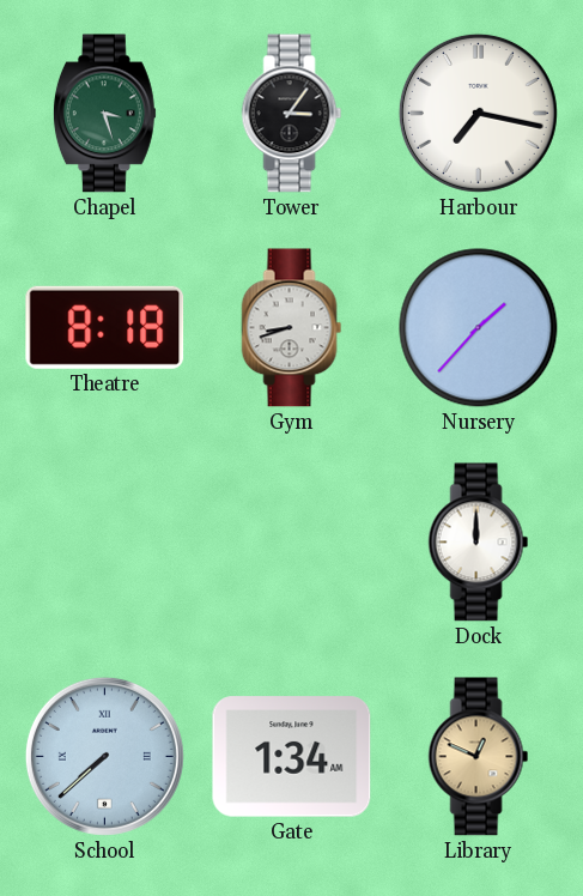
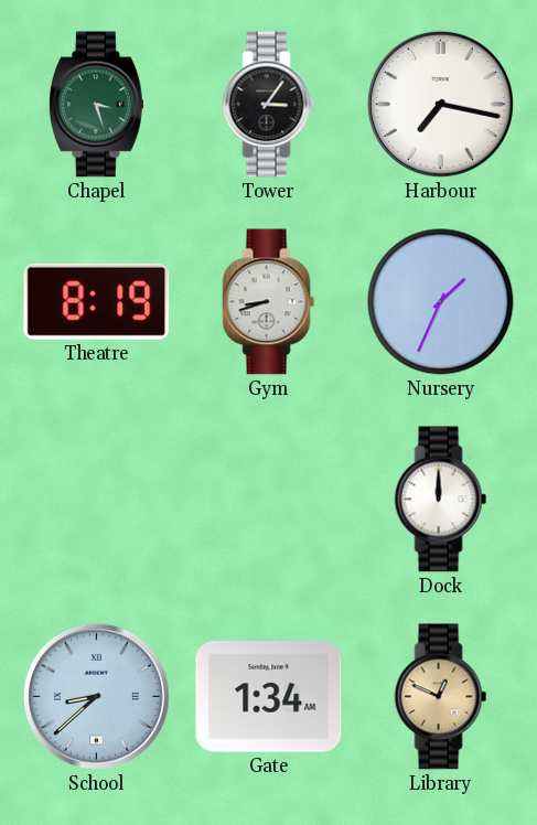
Theatre: 8:18 -> 8:19
Nursery: 1:37 -> 1:34
School: 7:38 -> 8:38
